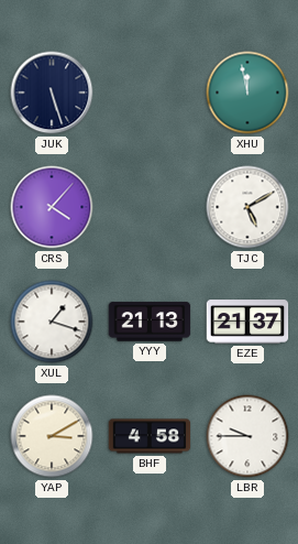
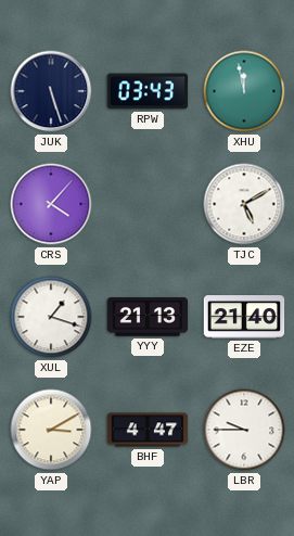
RPW: none -> 03:43
EZE: 21:37 -> 21:40
BHF: 4:58 -> 4:47
